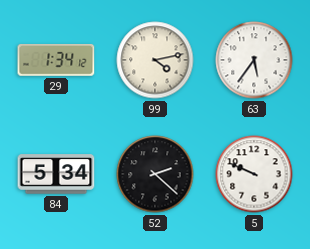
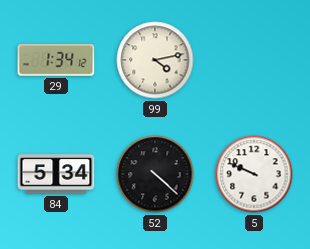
63: 5:36 -> none
52: 2:22 -> 4:22
